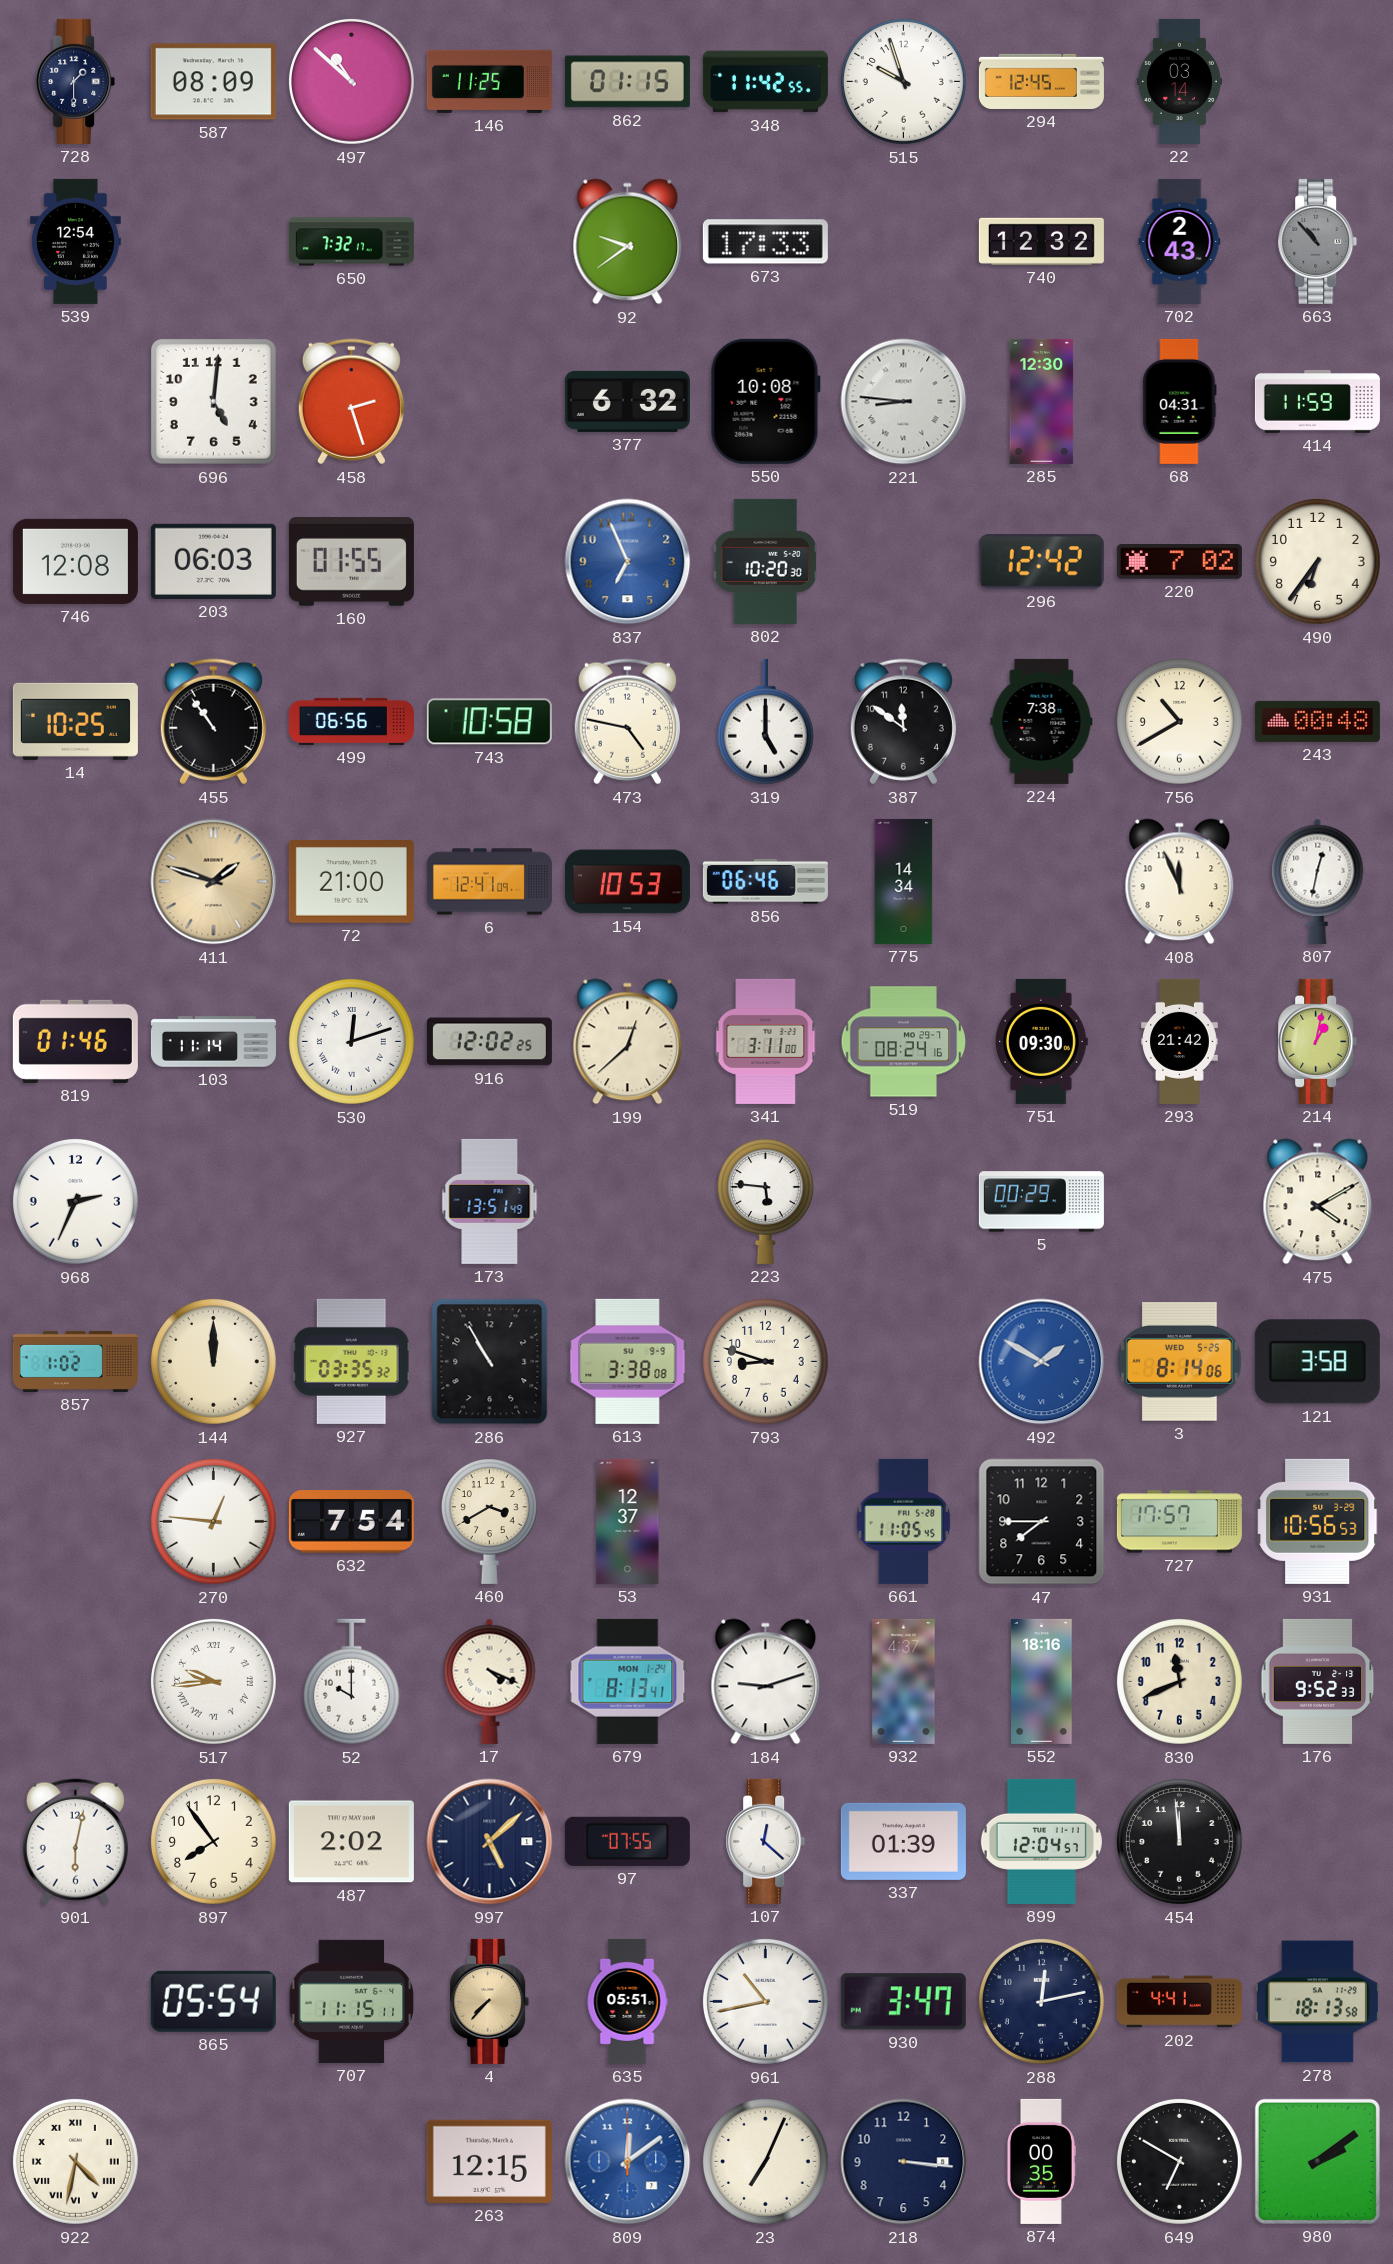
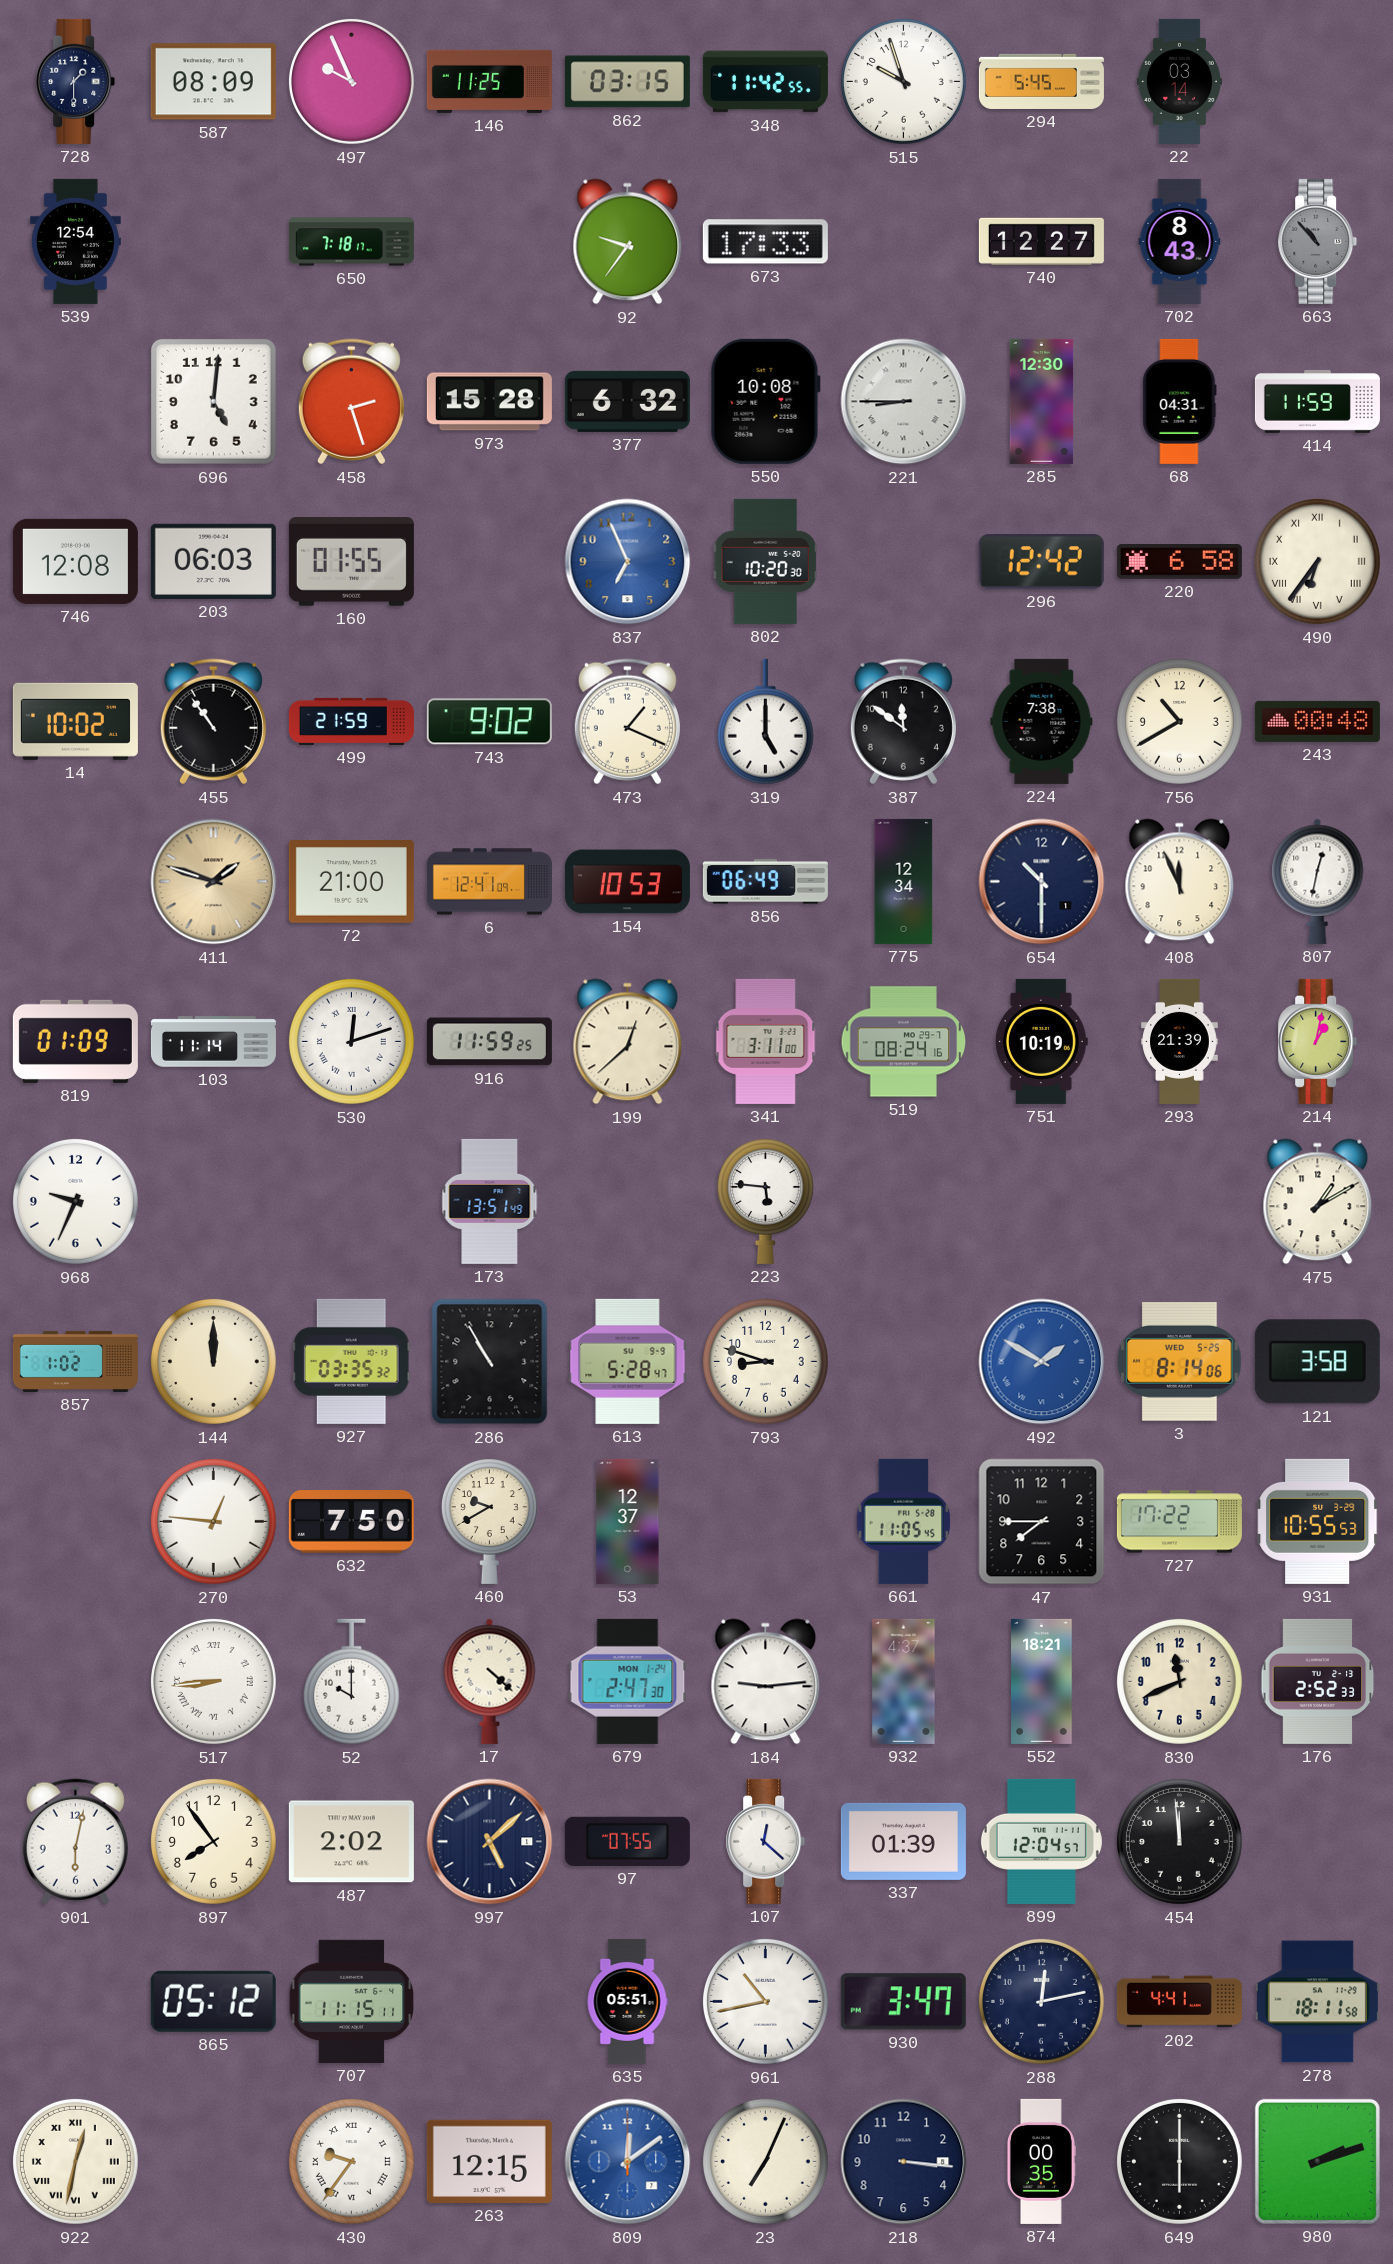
497: 10:52 -> 9:56
862: 01:15 -> 03:15
294: 12:45 -> 5:45
650: 7:32 -> 7:18
92: 9:39 -> 9:36
740: 12:32 -> 12:27
702: 2:43 -> 8:43
973: none -> 15:28
221: 8:46 -> 8:45
220: 7:02 -> 6:58
490 numerals: Arabic -> Roman
14: 10:25 -> 10:02
499: 06:56 -> 21:59
743: 10:58 -> 9:02
473: 4:47 -> 1:19
856: 06:46 -> 06:49
775: 14:34 -> 12:34
654: none -> 10:30
819: 01:46 -> 01:09
916: 12:02 -> 11:59
751: 09:30 -> 10:19
293: 21:42 -> 21:39
968: 2:34 -> 9:34
5: 00:29 -> none
475: 4:10 -> 1:10
613: 3:38 -> 5:28
632: 7:54 -> 7:50
460: 3:40 -> 9:40
727: 17:57 -> 17:22
931: 10:56 -> 10:55
517: 9:44 -> 8:44
17: 4:19 -> 4:22
679: 8:13 -> 2:47
184: 9:12 -> 9:14
552: 18:16 -> 18:21
176: 9:52 -> 2:52
865: 05:54 -> 05:12
4: 7:37 -> none
278: 18:13 -> 18:11
922: 4:32 -> 12:32
430: none -> 9:36
649: 6:50 -> 6:00
980: 2:09 -> 2:12
